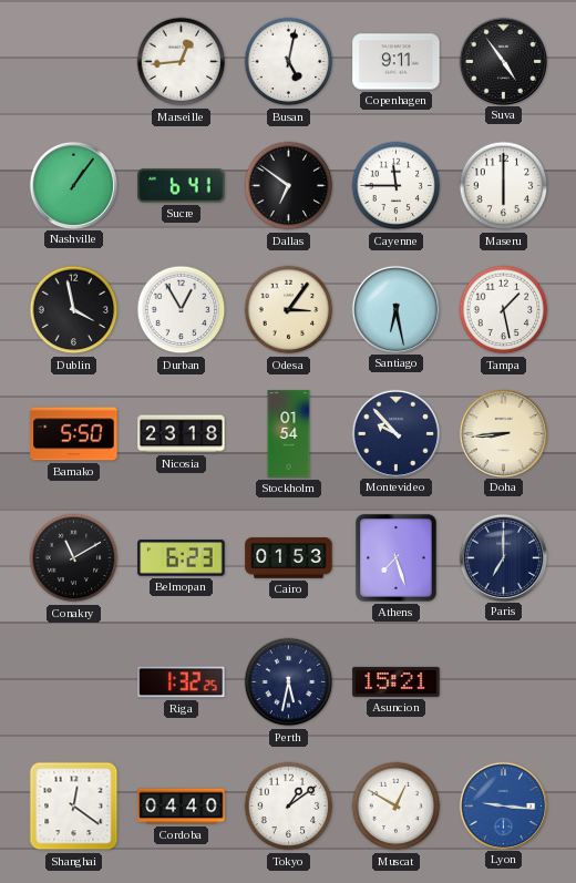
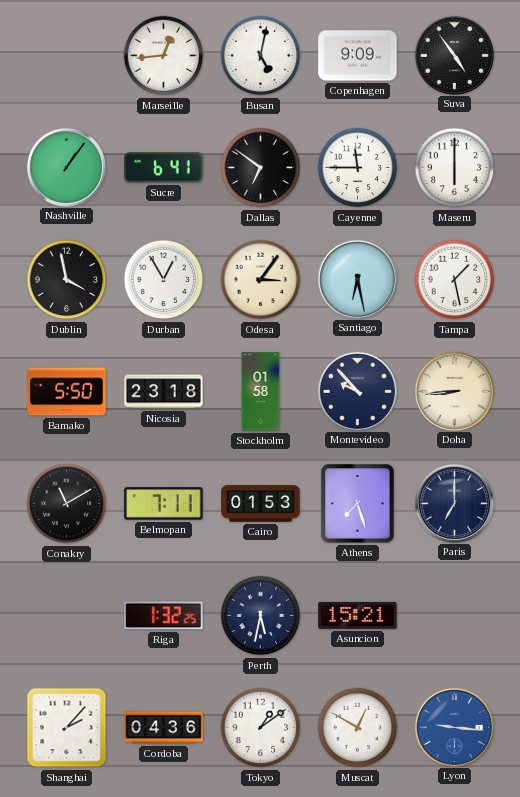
Copenhagen: 9:11 -> 9:09
Stockholm: 01:54 -> 01:58
Belmopan: 6:23 -> 7:11
Shanghai: 12:21 -> 2:07
Cordoba: 04:40 -> 04:36
